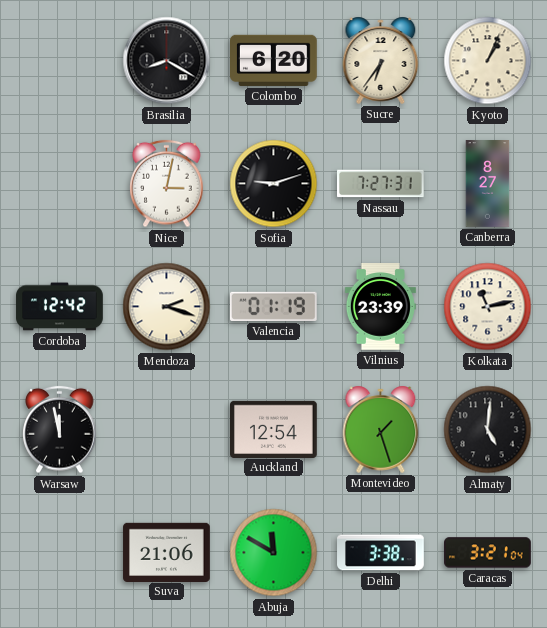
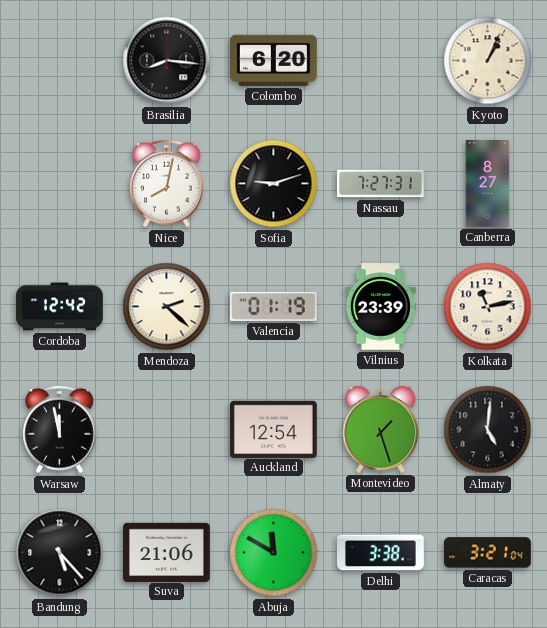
Brasilia: 8:20 -> 8:16
Sucre: 6:36 -> none
Nice: 3:02 -> 8:02
Mendoza: 2:18 -> 2:22
Bandung: none -> 5:23
